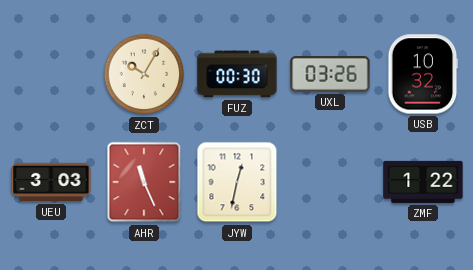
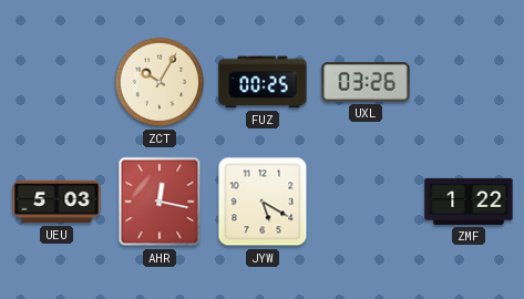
FUZ: 00:30 -> 00:25
USB: 10:32 -> none
UEU: 3:03 -> 5:03
AHR: 11:26 -> 12:17
JYW: 12:32 -> 5:20
